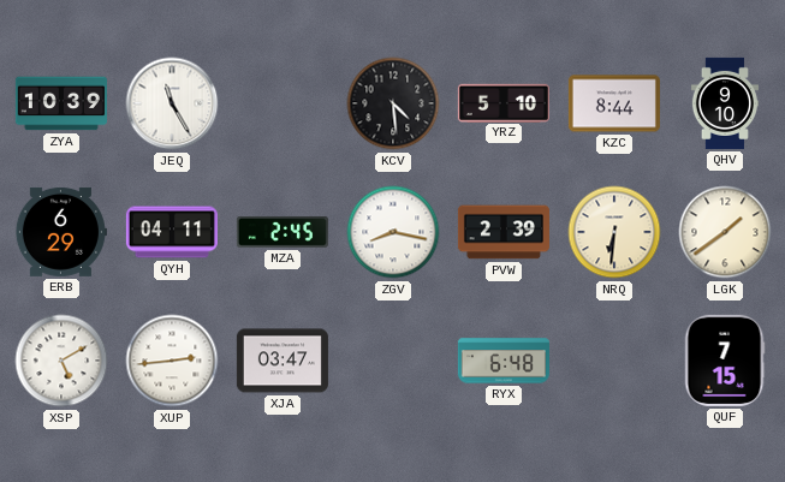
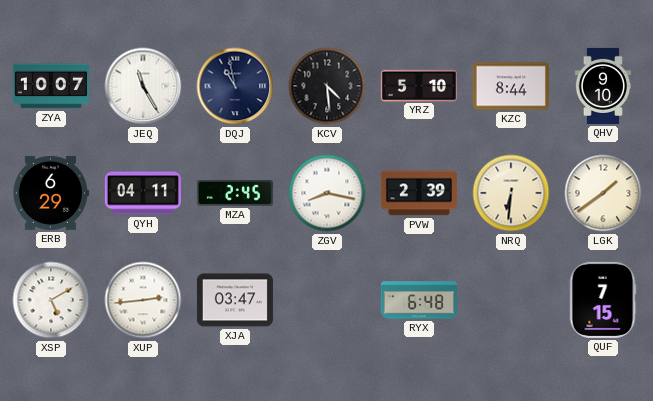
ZYA: 10:39 -> 10:07
DQJ: none -> 10:58
